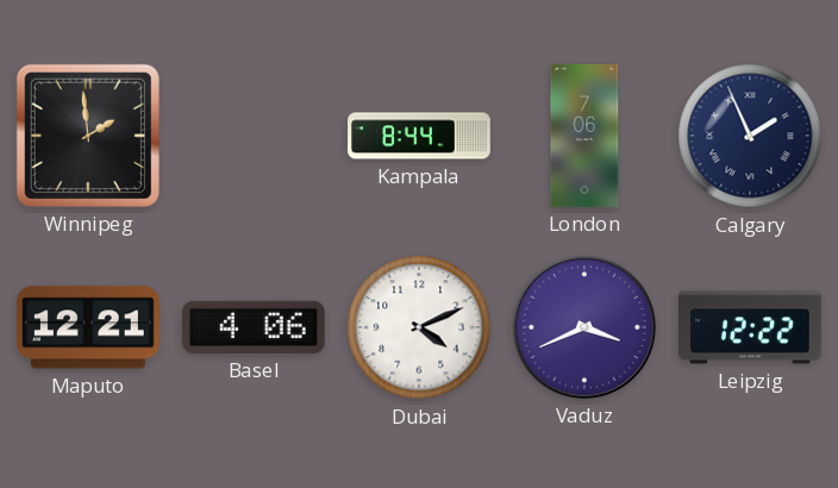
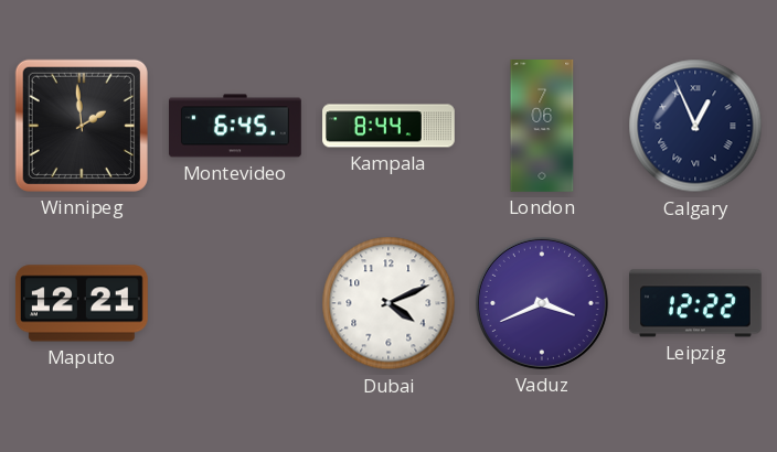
Montevideo: none -> 6:45
Calgary: 1:56 -> 12:56
Basel: 4:06 -> none
